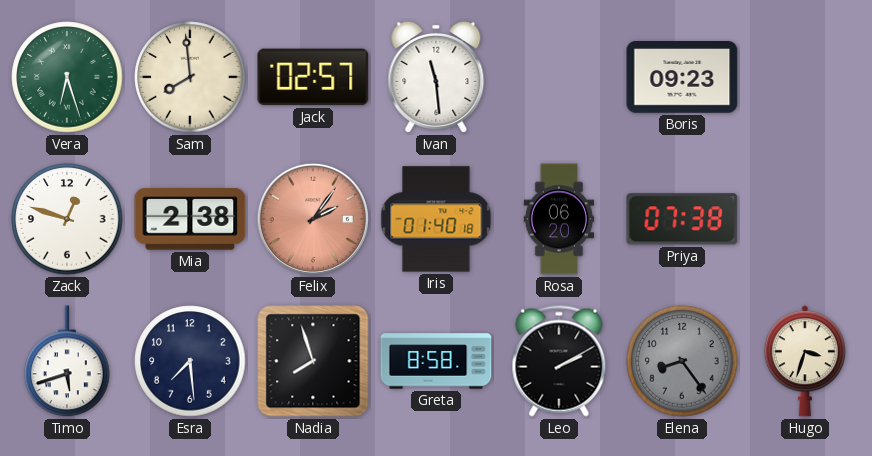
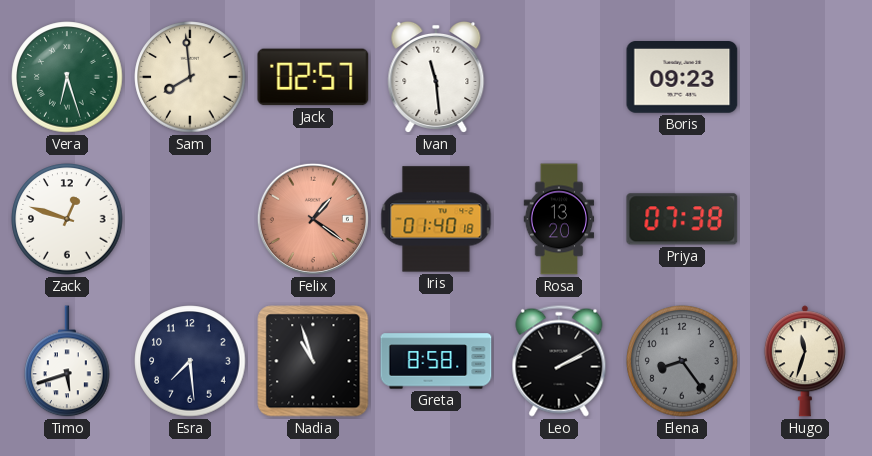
Mia: 2:38 -> none
Felix: 2:06 -> 1:21
Rosa: 06:20 -> 13:20
Nadia: 7:57 -> 10:57
Hugo: 3:33 -> 11:33
